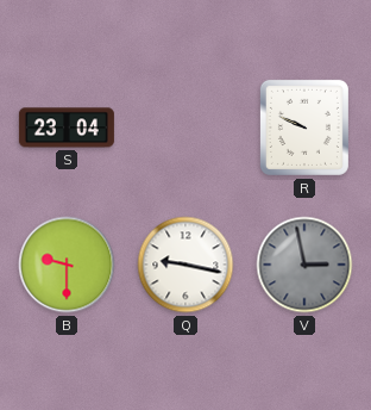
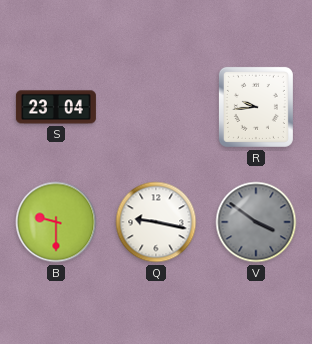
R: 9:49 -> 9:44
V: 2:58 -> 3:51
